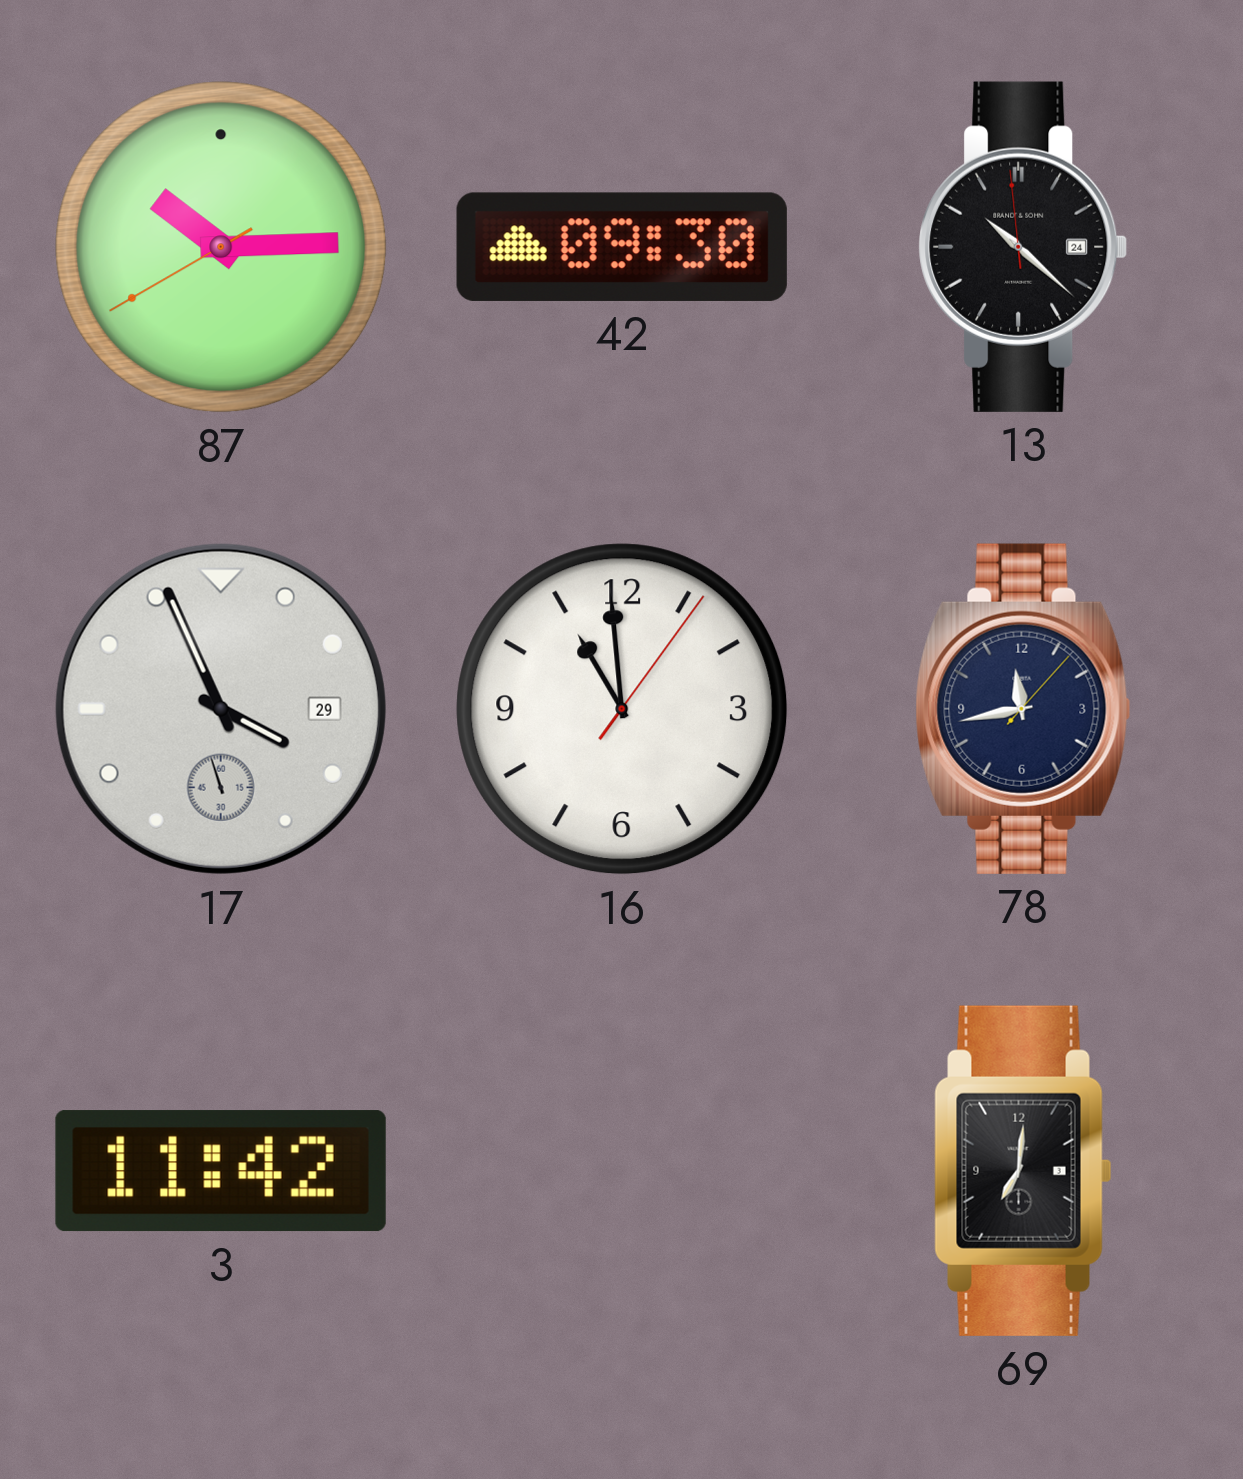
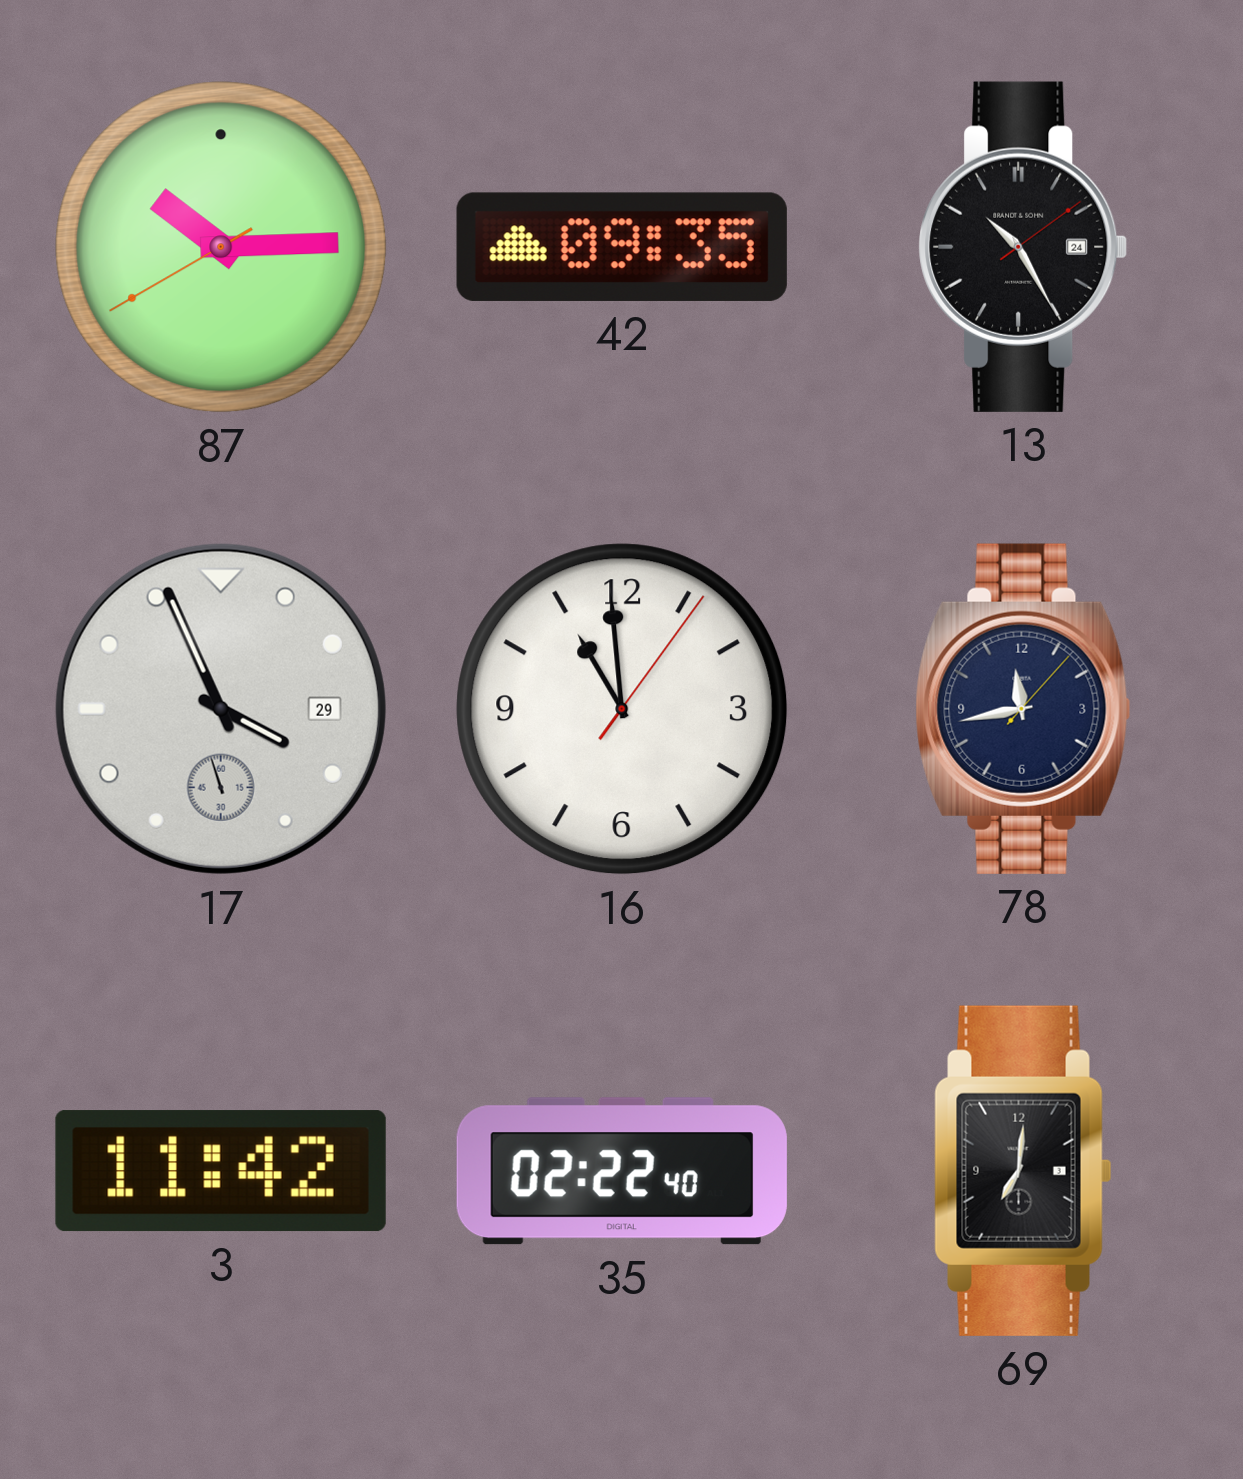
42: 09:30 -> 09:35
13: 10:21 -> 10:25
35: none -> 02:22
